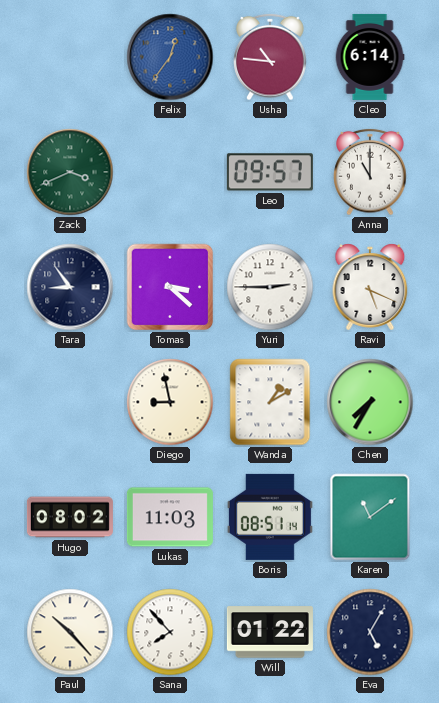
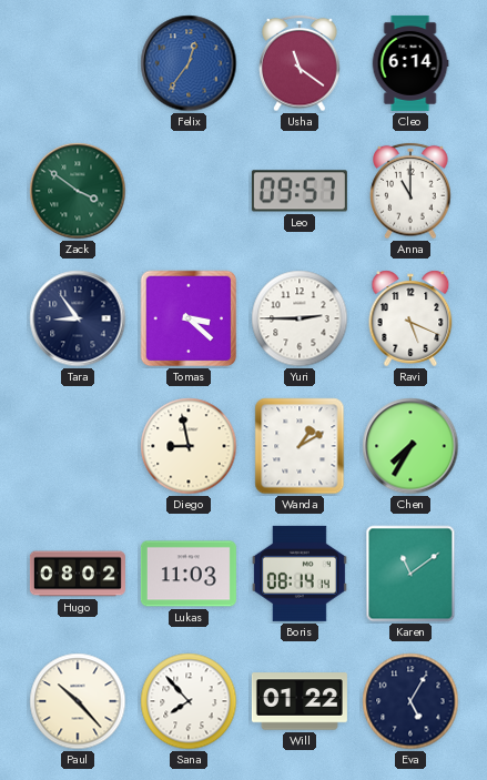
Usha: 10:46 -> 11:21
Zack: 3:41 -> 3:51
Boris: 08:51 -> 08:14
